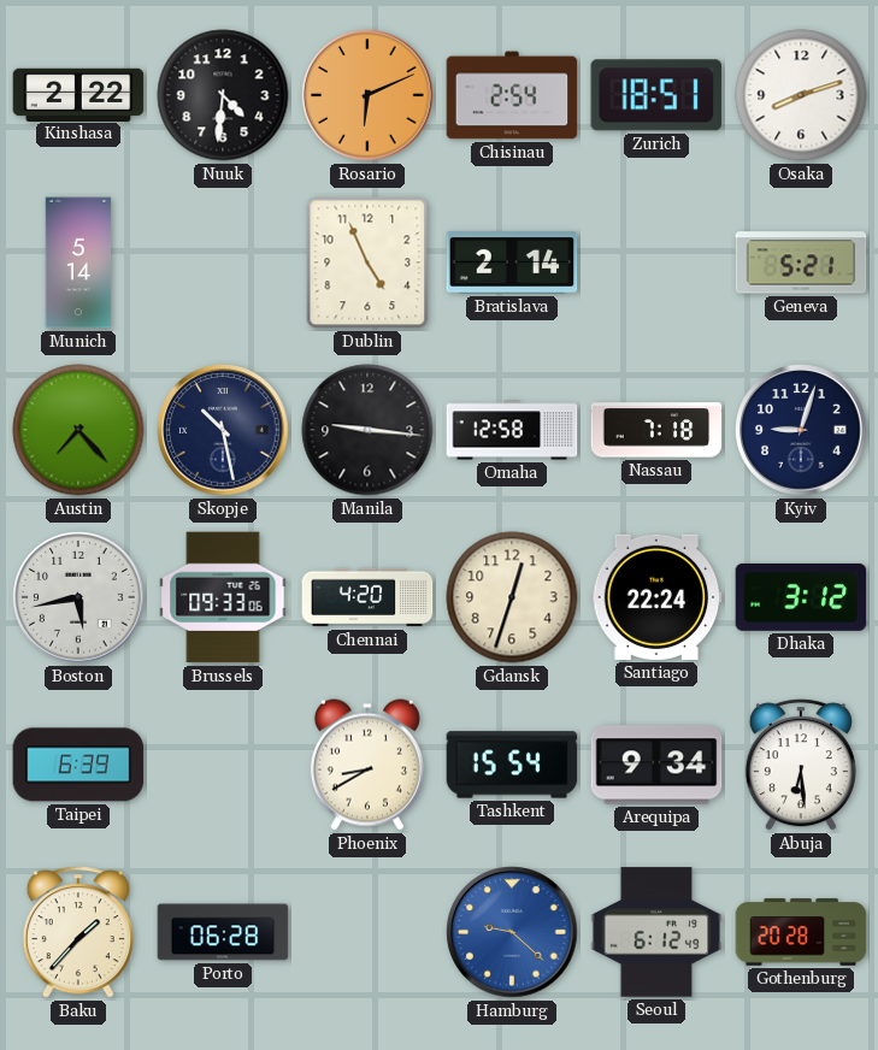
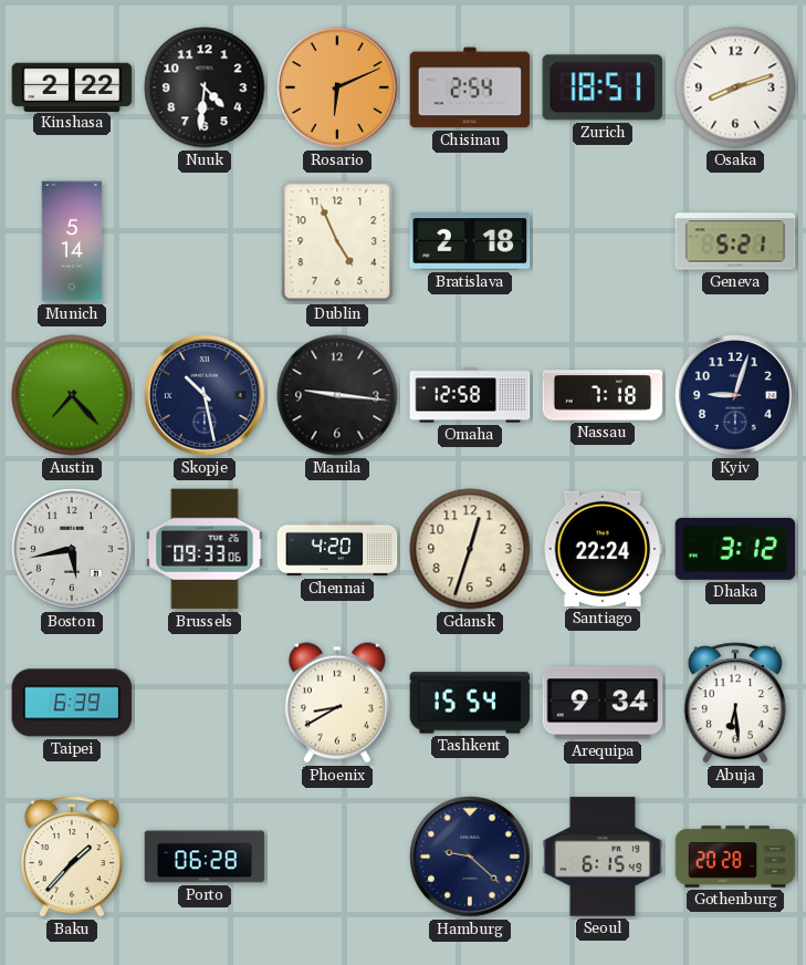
Bratislava: 2:14 -> 2:18
Hamburg dial: blue -> navy
Seoul: 6:12 -> 6:15
